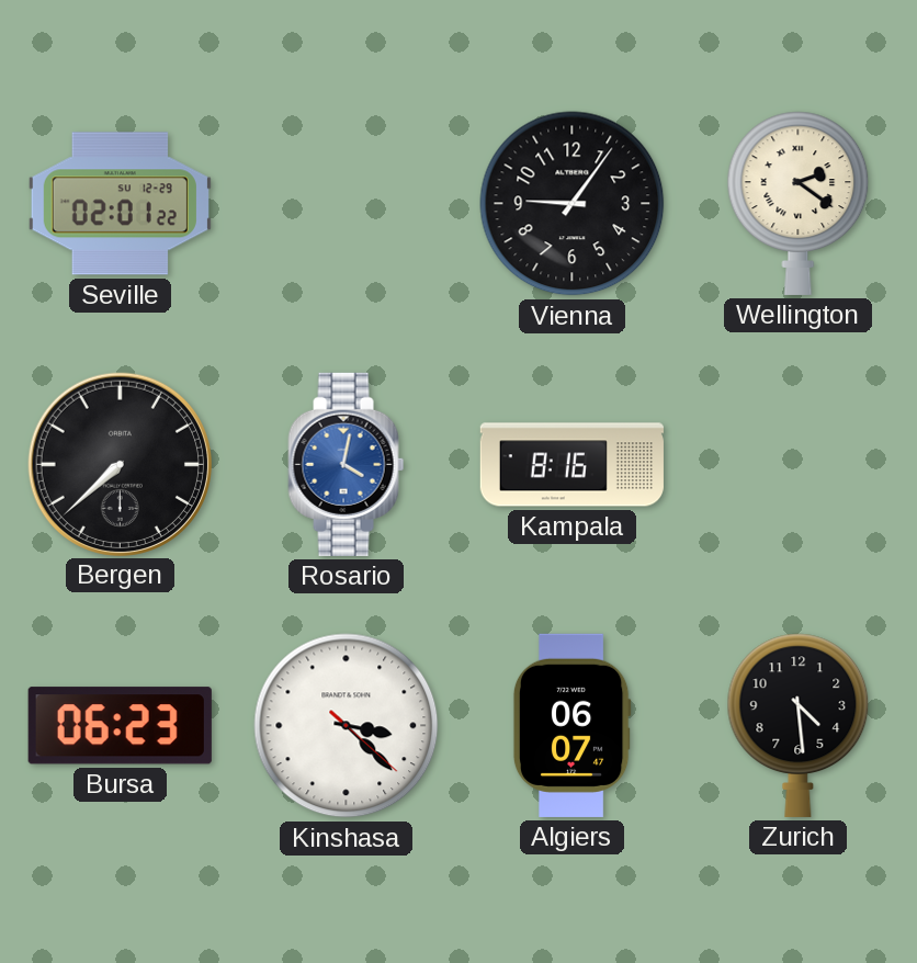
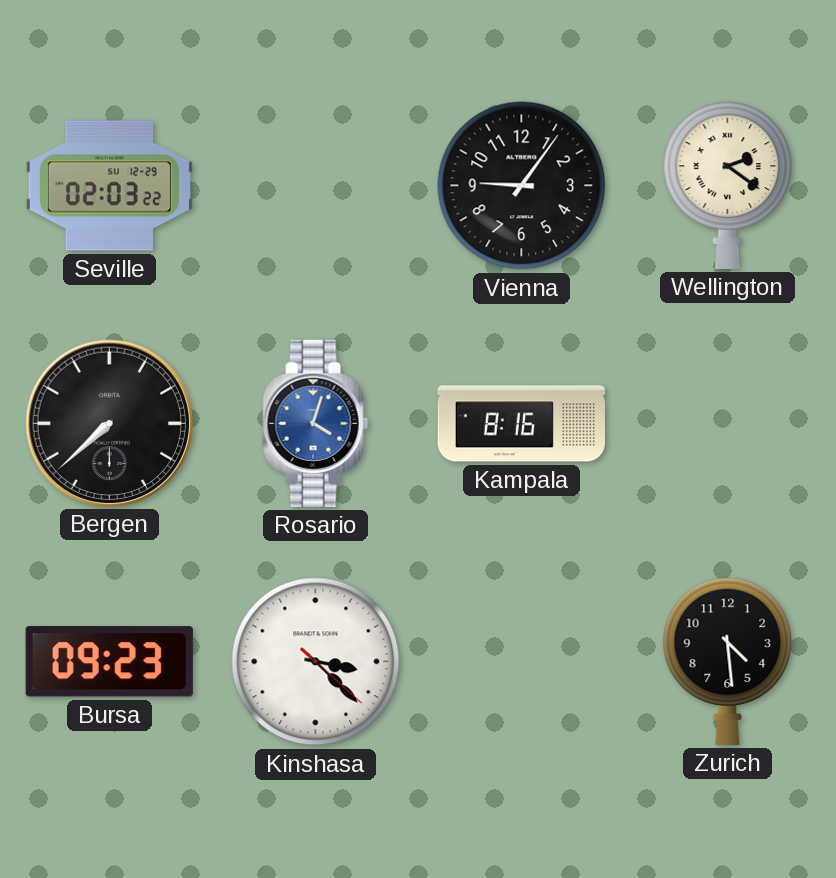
Seville: 02:01 -> 02:03
Rosario: 4:02 -> 4:03
Bursa: 06:23 -> 09:23
Algiers: 06:07 -> none
